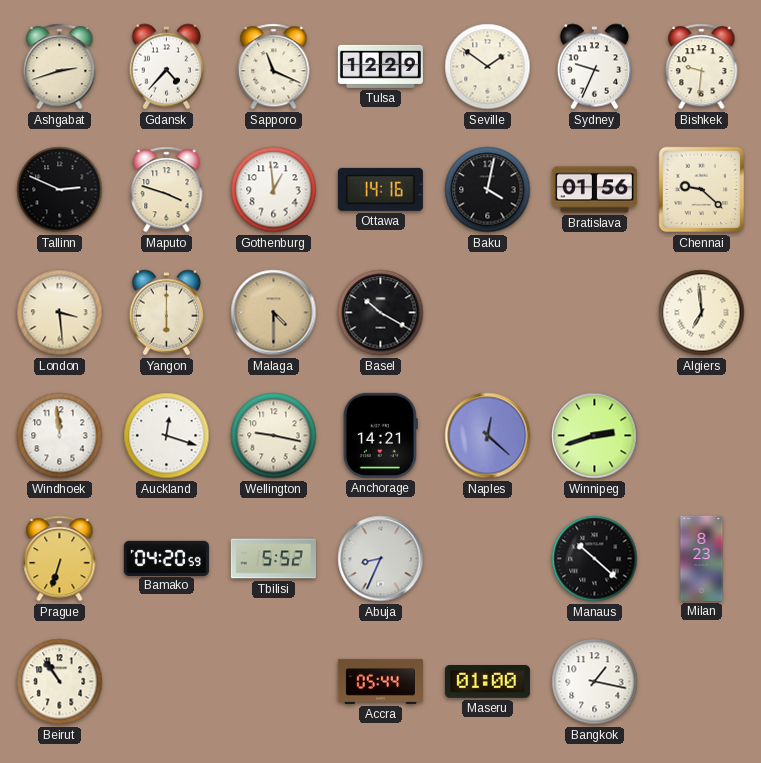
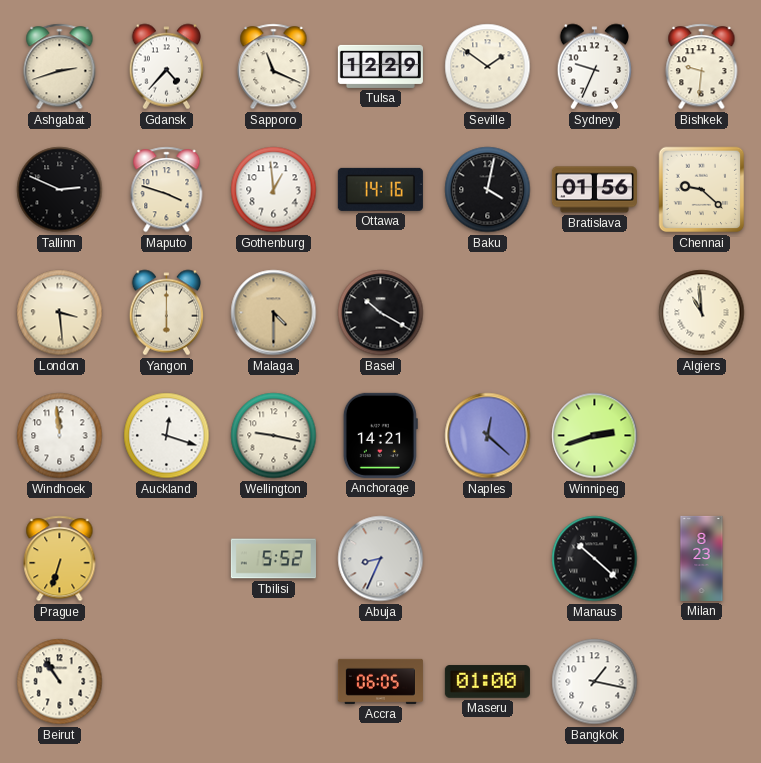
Algiers: 6:59 -> 10:59
Bamako: 04:20 -> none
Accra: 05:44 -> 06:05
